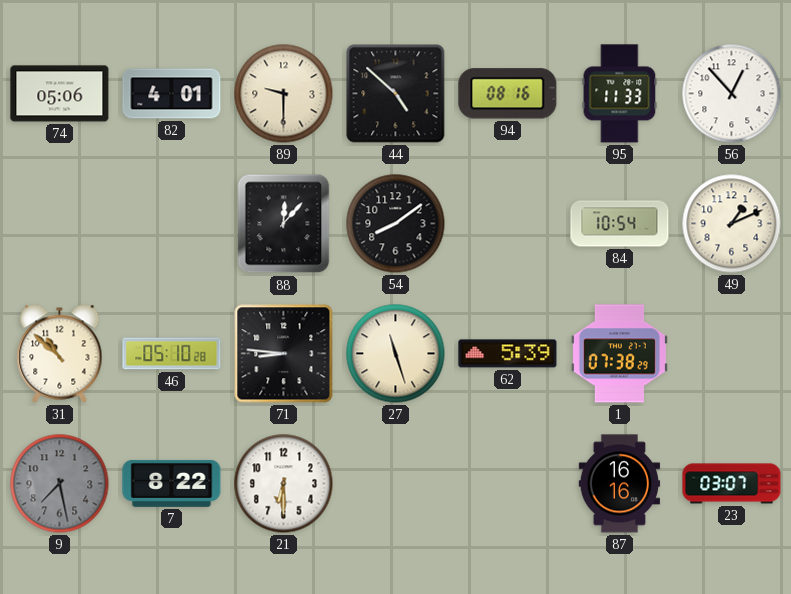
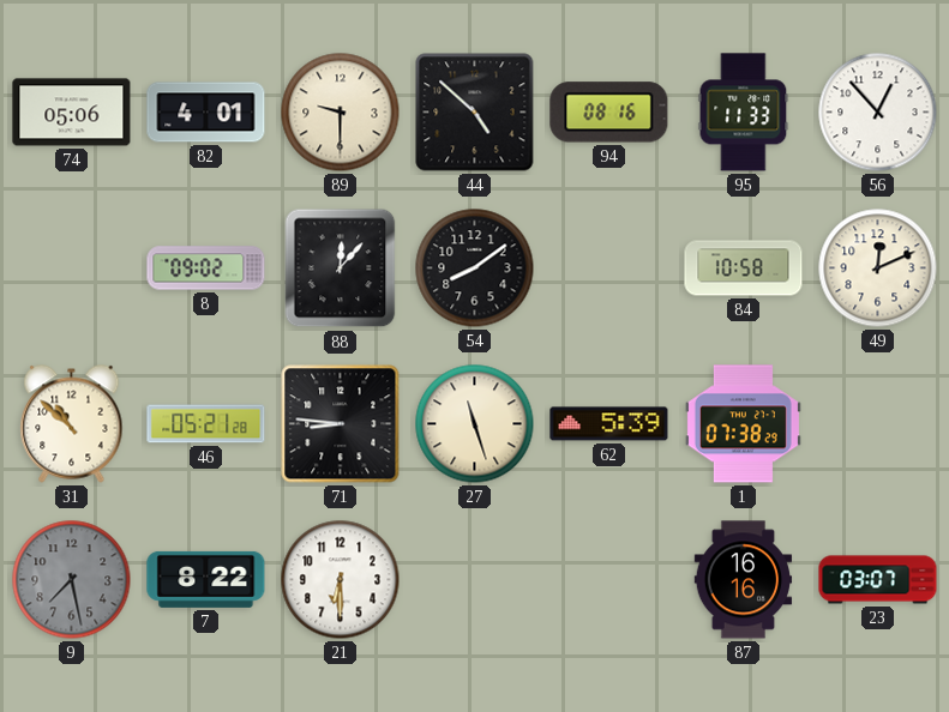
8: none -> 09:02
84: 10:54 -> 10:58
49: 1:11 -> 12:11
46: 05:10 -> 05:21
